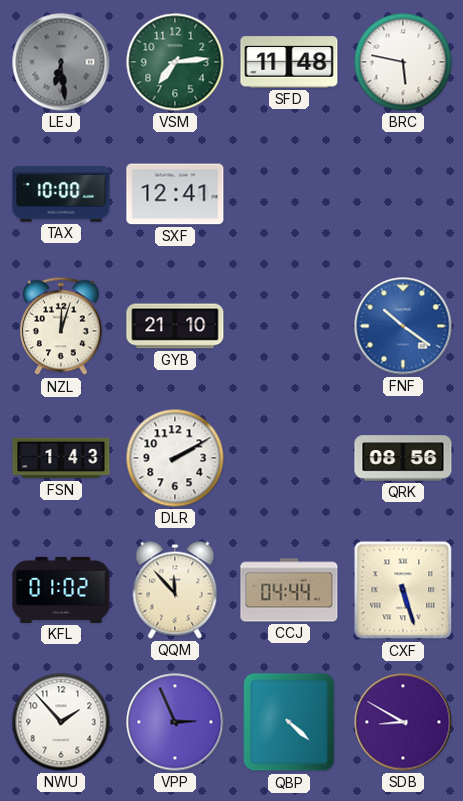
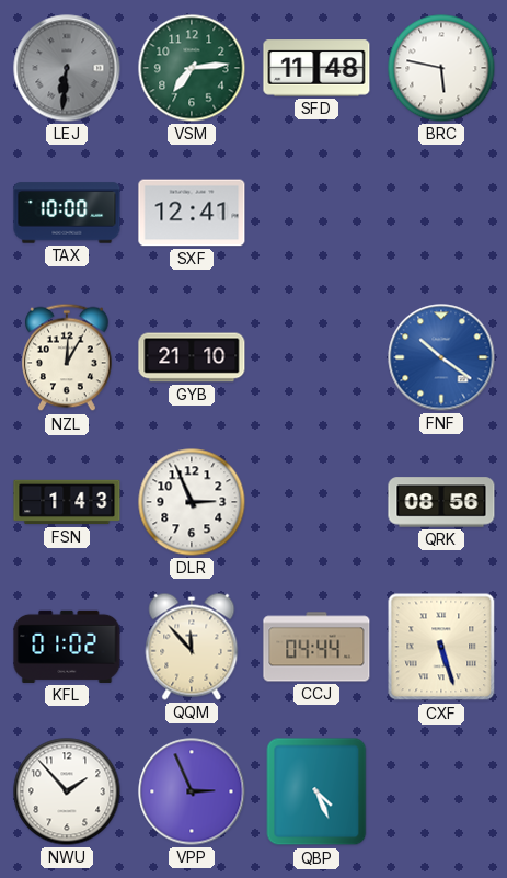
LEJ: 6:29 -> 6:31
NZL: 12:03 -> 12:05
DLR: 2:10 -> 2:56
QBP: 4:22 -> 4:26
SDB: 8:50 -> none
